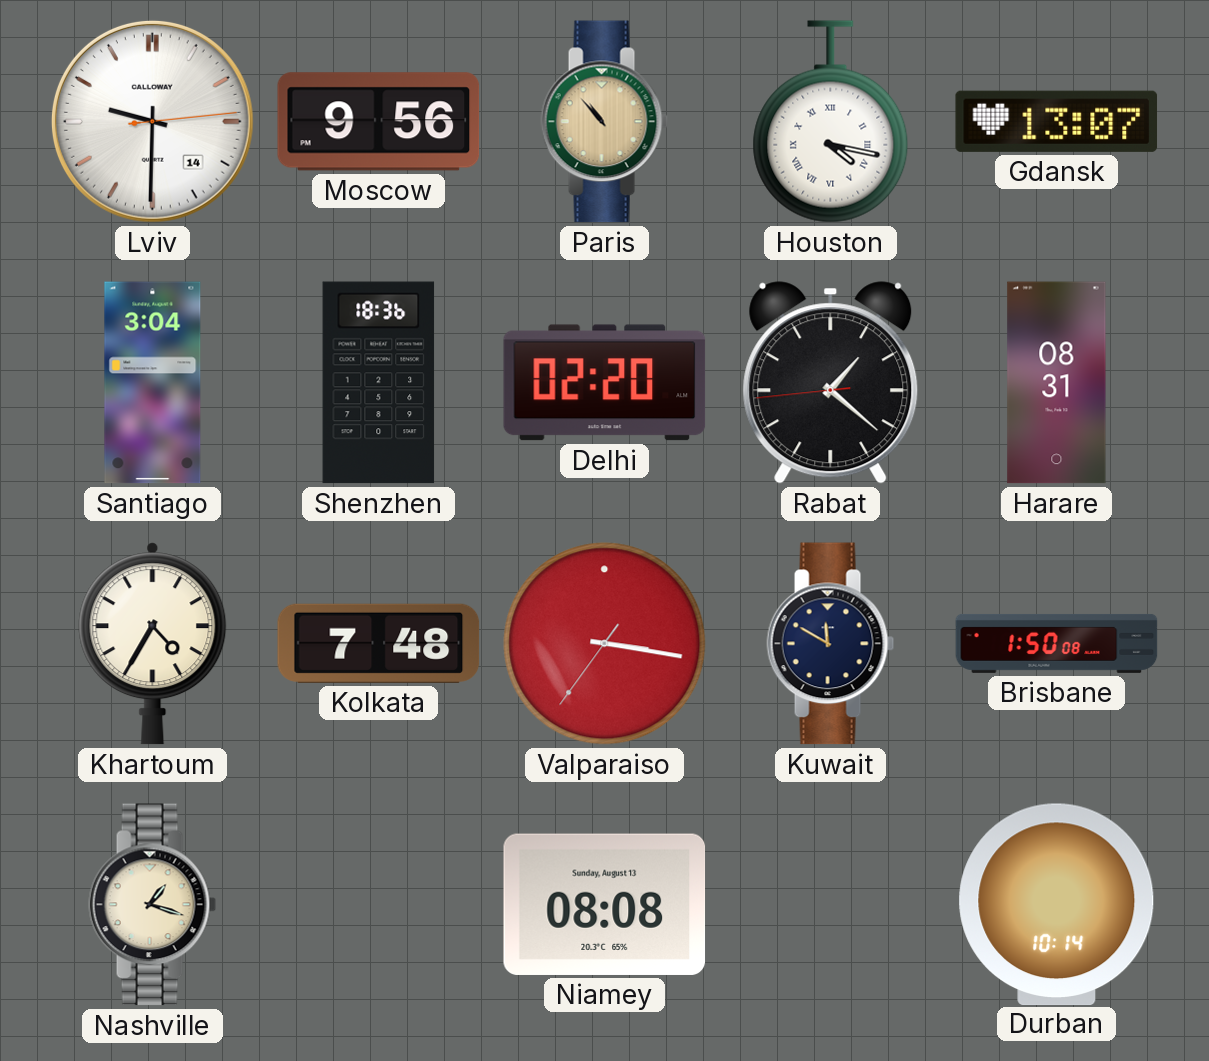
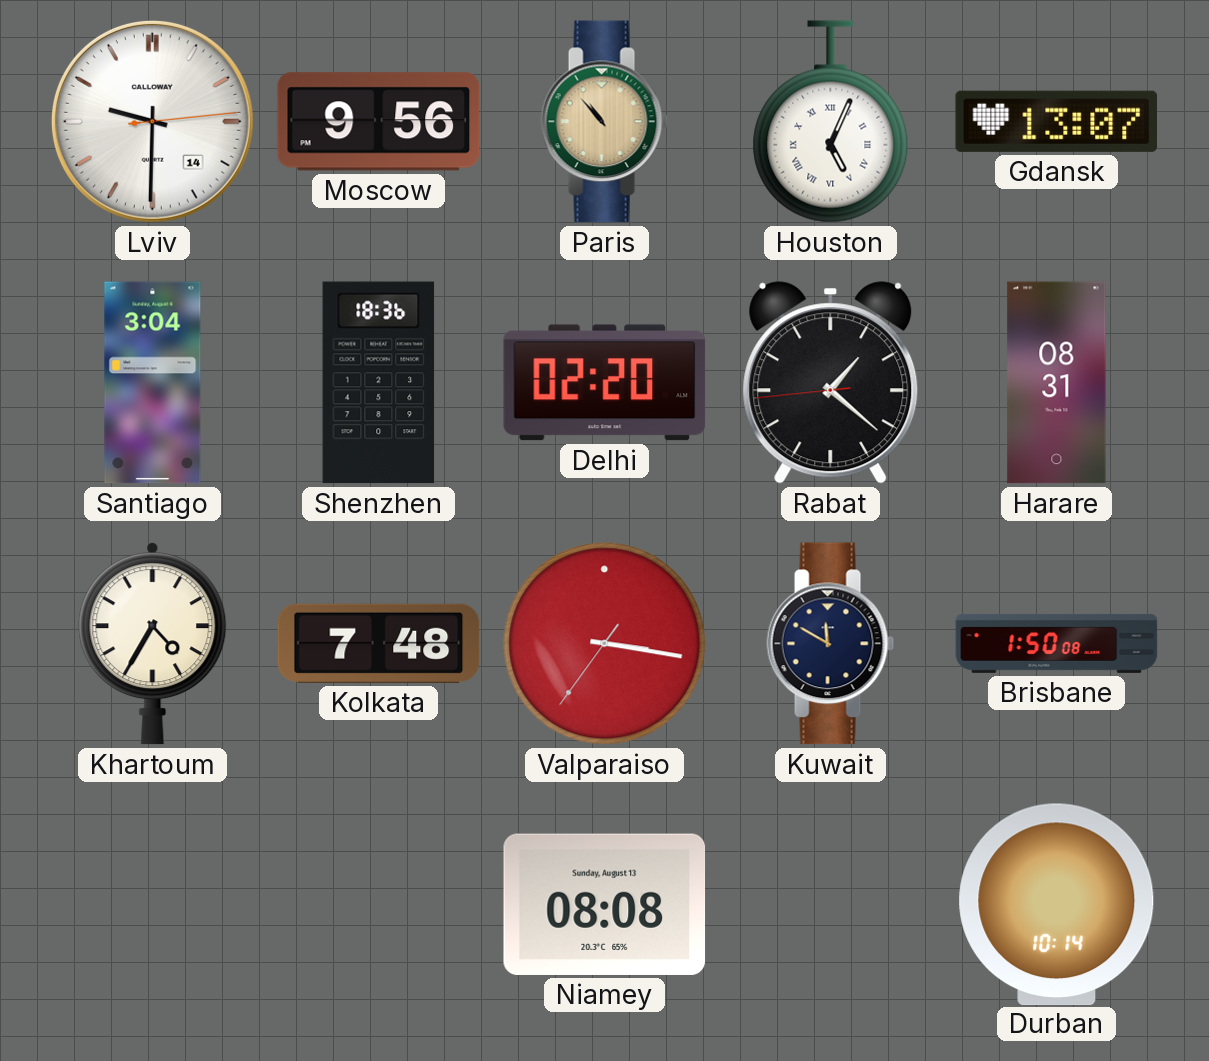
Houston: 4:17 -> 5:04
Nashville: 1:18 -> none
